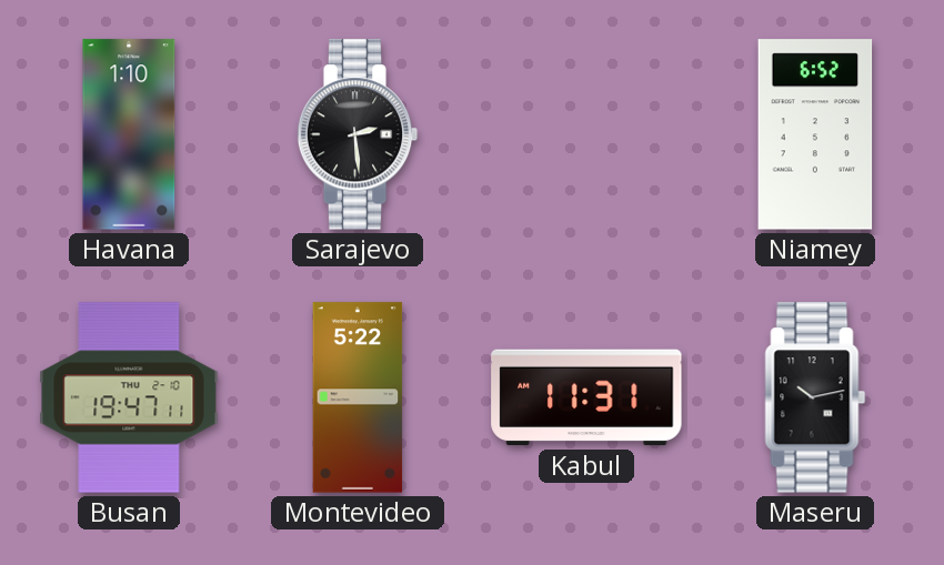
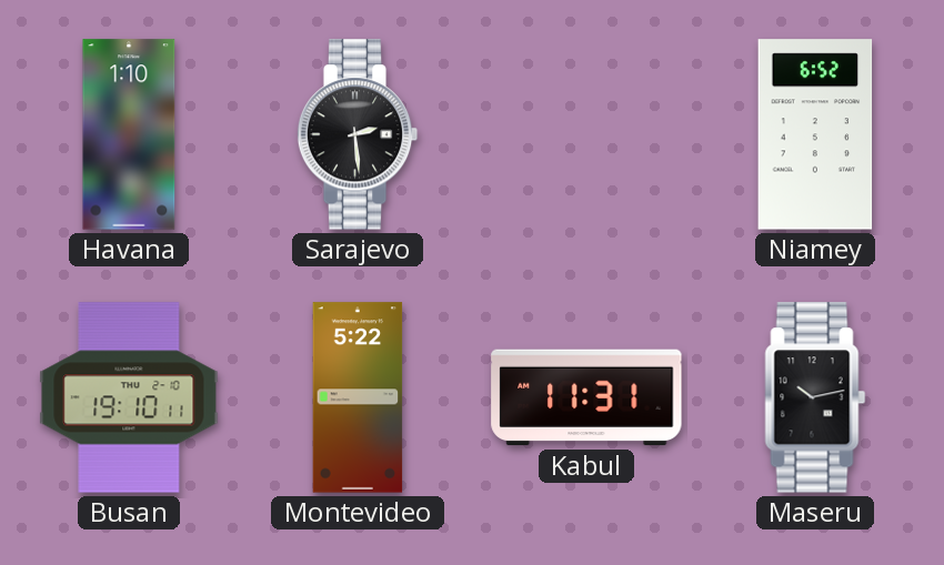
Busan: 19:47 -> 19:10
